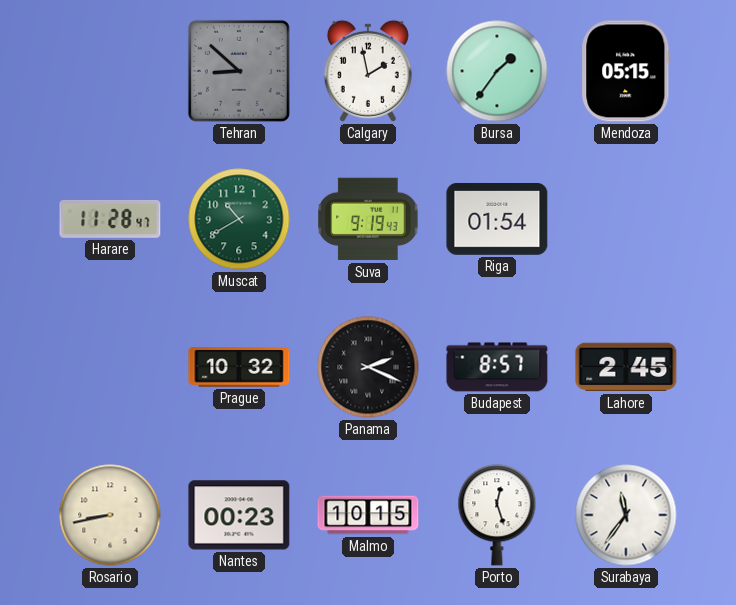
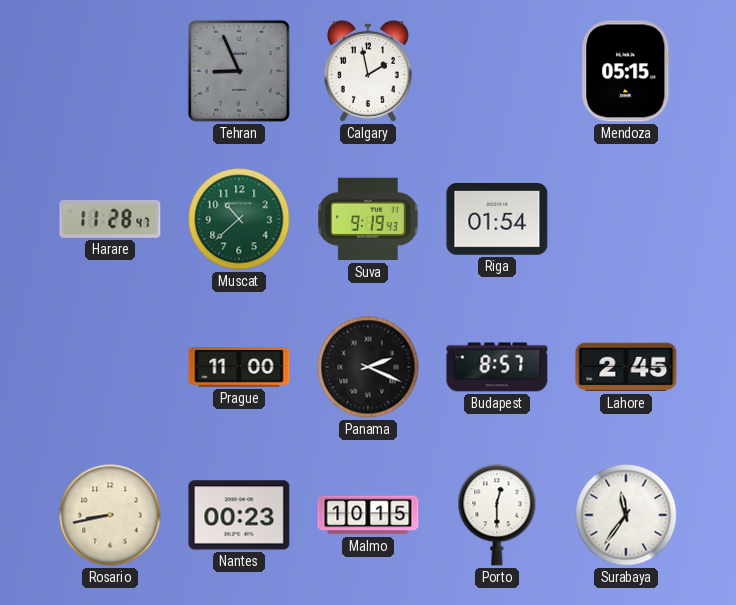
Tehran: 8:52 -> 8:56
Bursa: 1:36 -> none
Muscat: 10:40 -> 10:38
Prague: 10:32 -> 11:00
Porto: 12:27 -> 12:30
